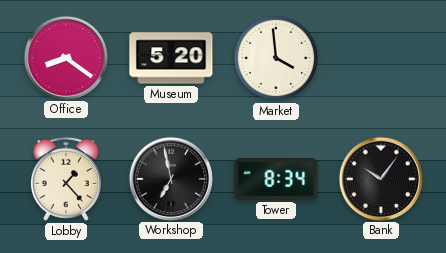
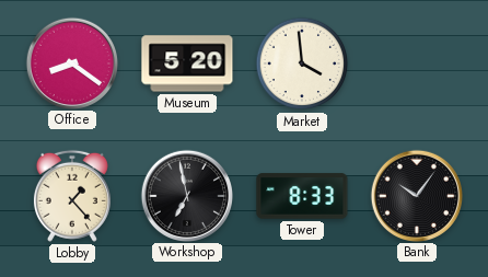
Tower: 8:34 -> 8:33
